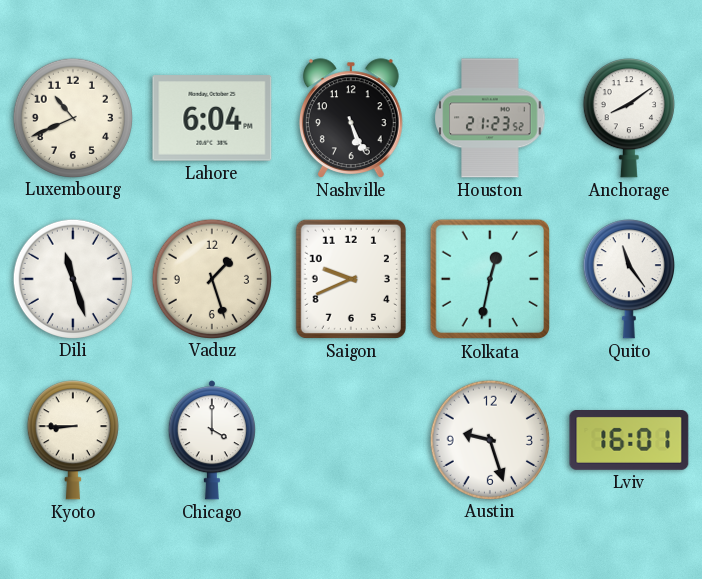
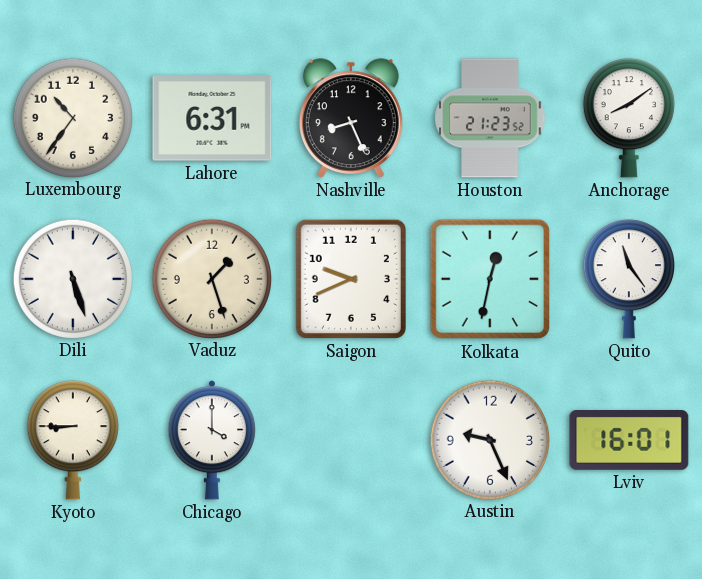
Luxembourg: 10:41 -> 10:36
Lahore: 6:04 -> 6:31
Nashville: 5:26 -> 8:26
Dili: 11:27 -> 5:27
Austin: 9:27 -> 9:26
